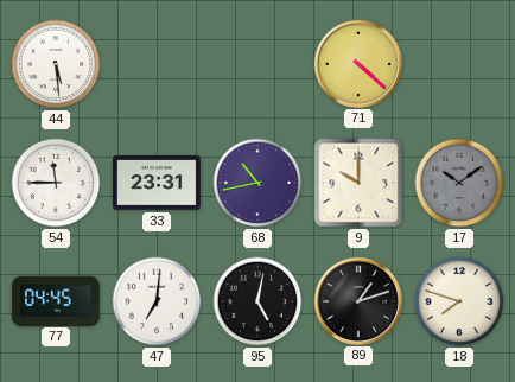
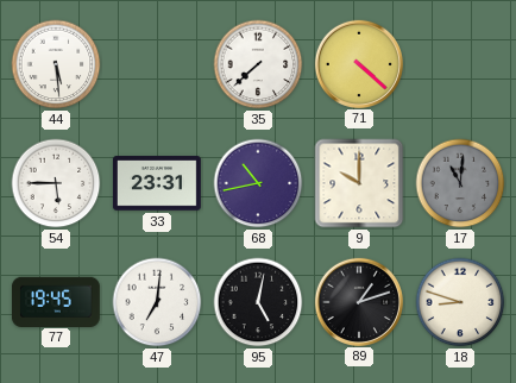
35: none -> 7:38
54: 11:45 -> 5:45
17: 10:09 -> 11:01
77: 04:45 -> 19:45
18: 7:48 -> 8:48
